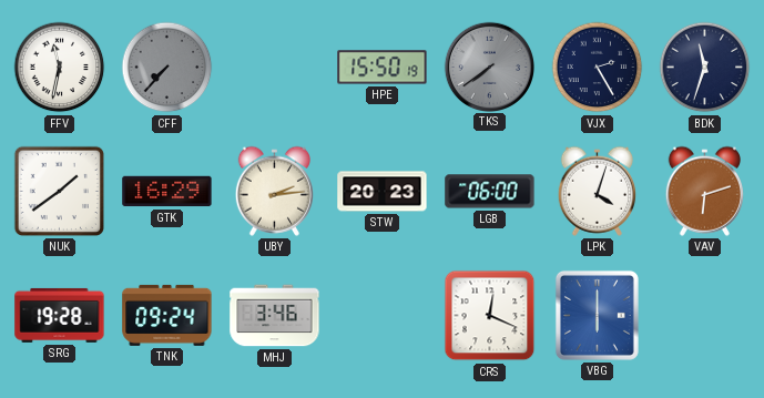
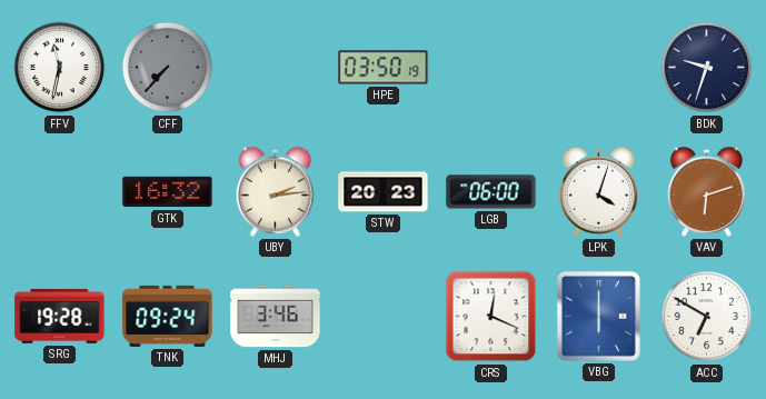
HPE: 15:50 -> 03:50
TKS: 7:39 -> none
VJX: 2:25 -> none
BDK: 11:33 -> 9:33
NUK: 1:39 -> none
GTK: 16:29 -> 16:32
ACC: none -> 6:50
